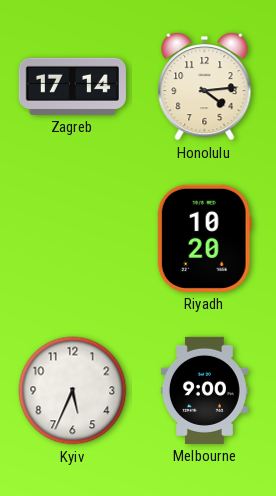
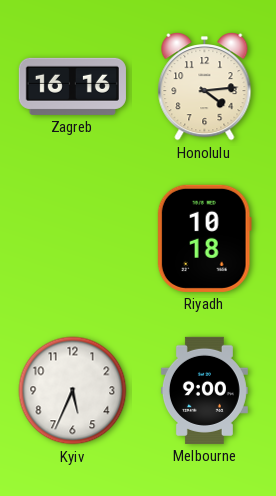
Zagreb: 17:14 -> 16:16
Riyadh: 10:20 -> 10:18
